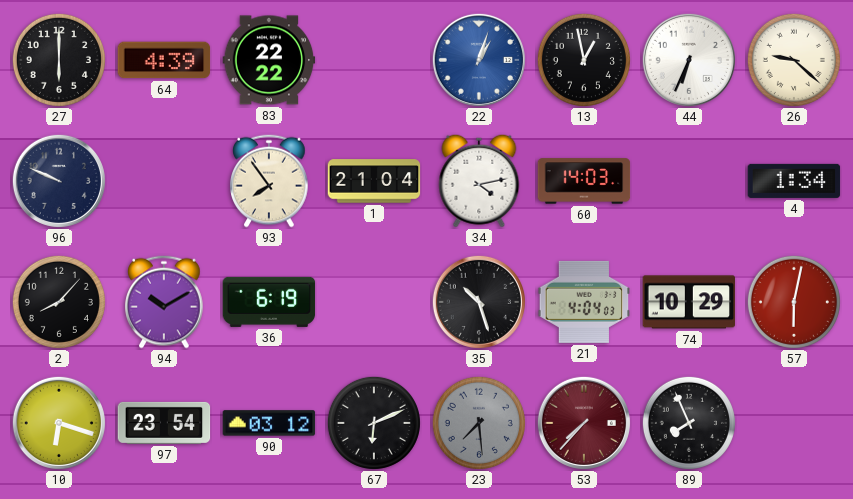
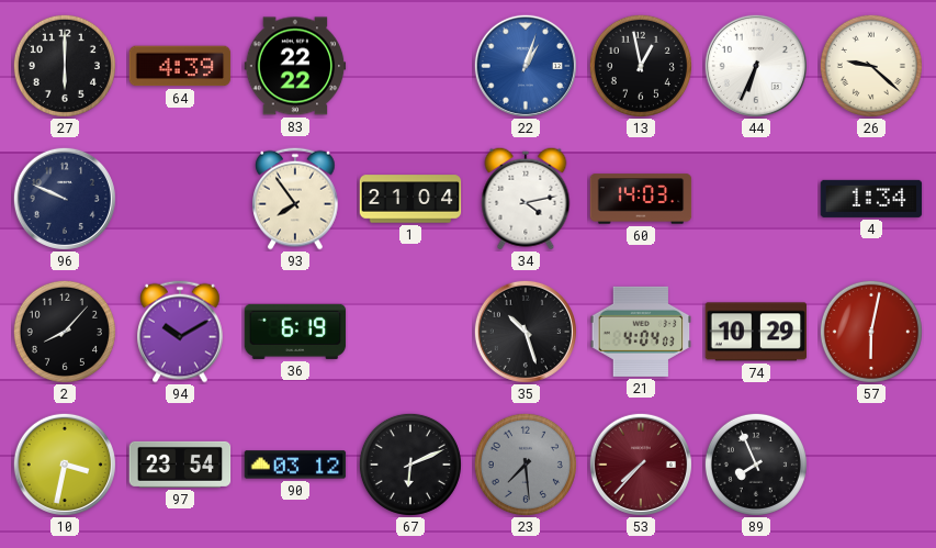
10: 6:18 -> 3:32
